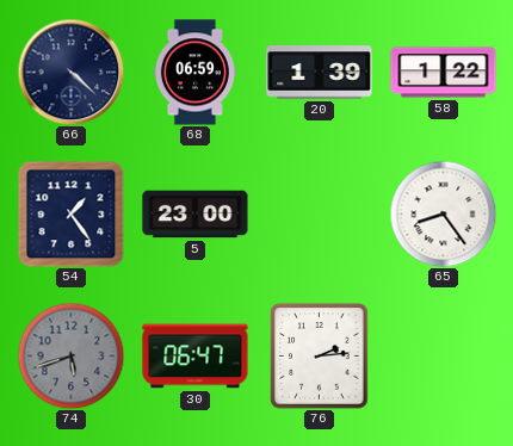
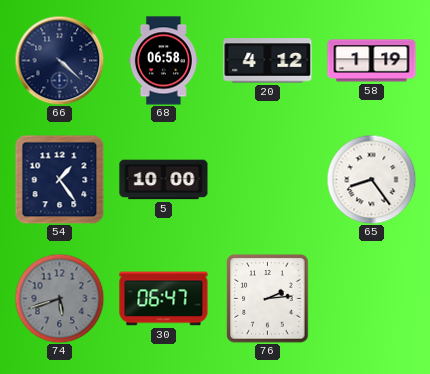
68: 06:59 -> 06:58
20: 1:39 -> 4:12
58: 1:22 -> 1:19
5: 23:00 -> 10:00
